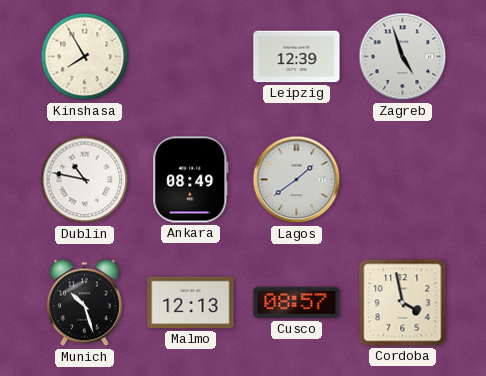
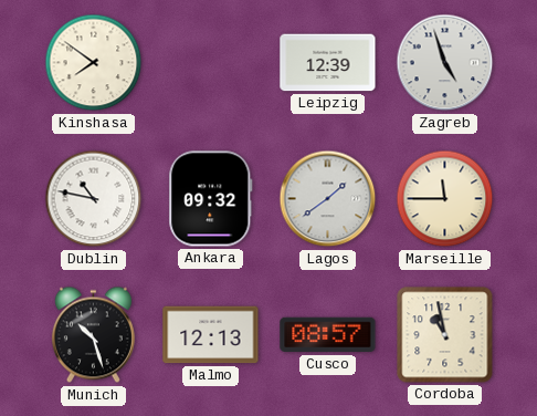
Kinshasa: 7:55 -> 7:51
Ankara: 08:49 -> 09:32
Marseille: none -> 11:45
Cordoba: 3:58 -> 10:58
